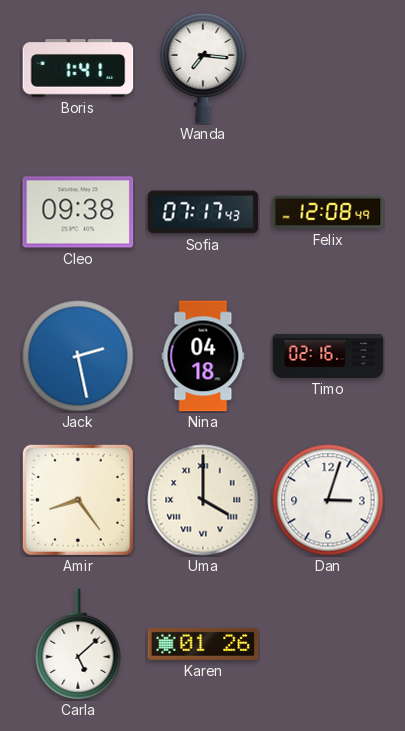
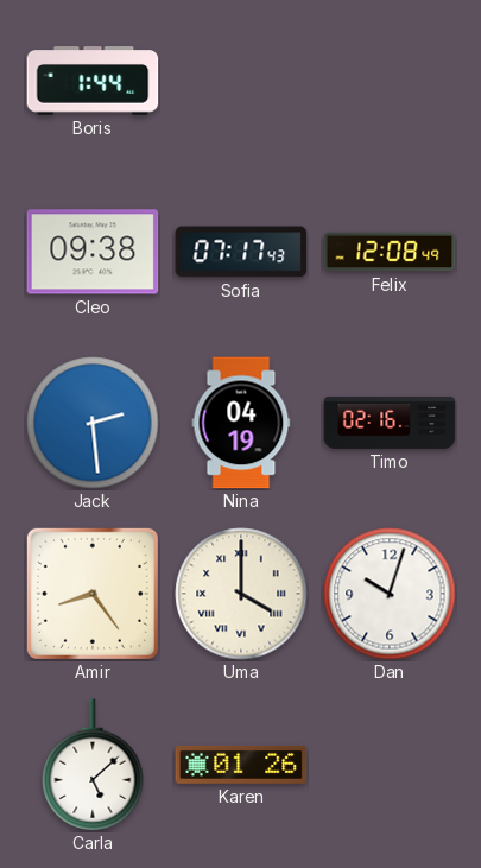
Boris: 1:41 -> 1:44
Wanda: 7:16 -> none
Jack: 2:28 -> 2:29
Nina: 04:18 -> 04:19
Dan: 3:03 -> 10:03
